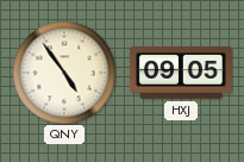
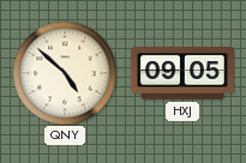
QNY: 4:54 -> 4:52
